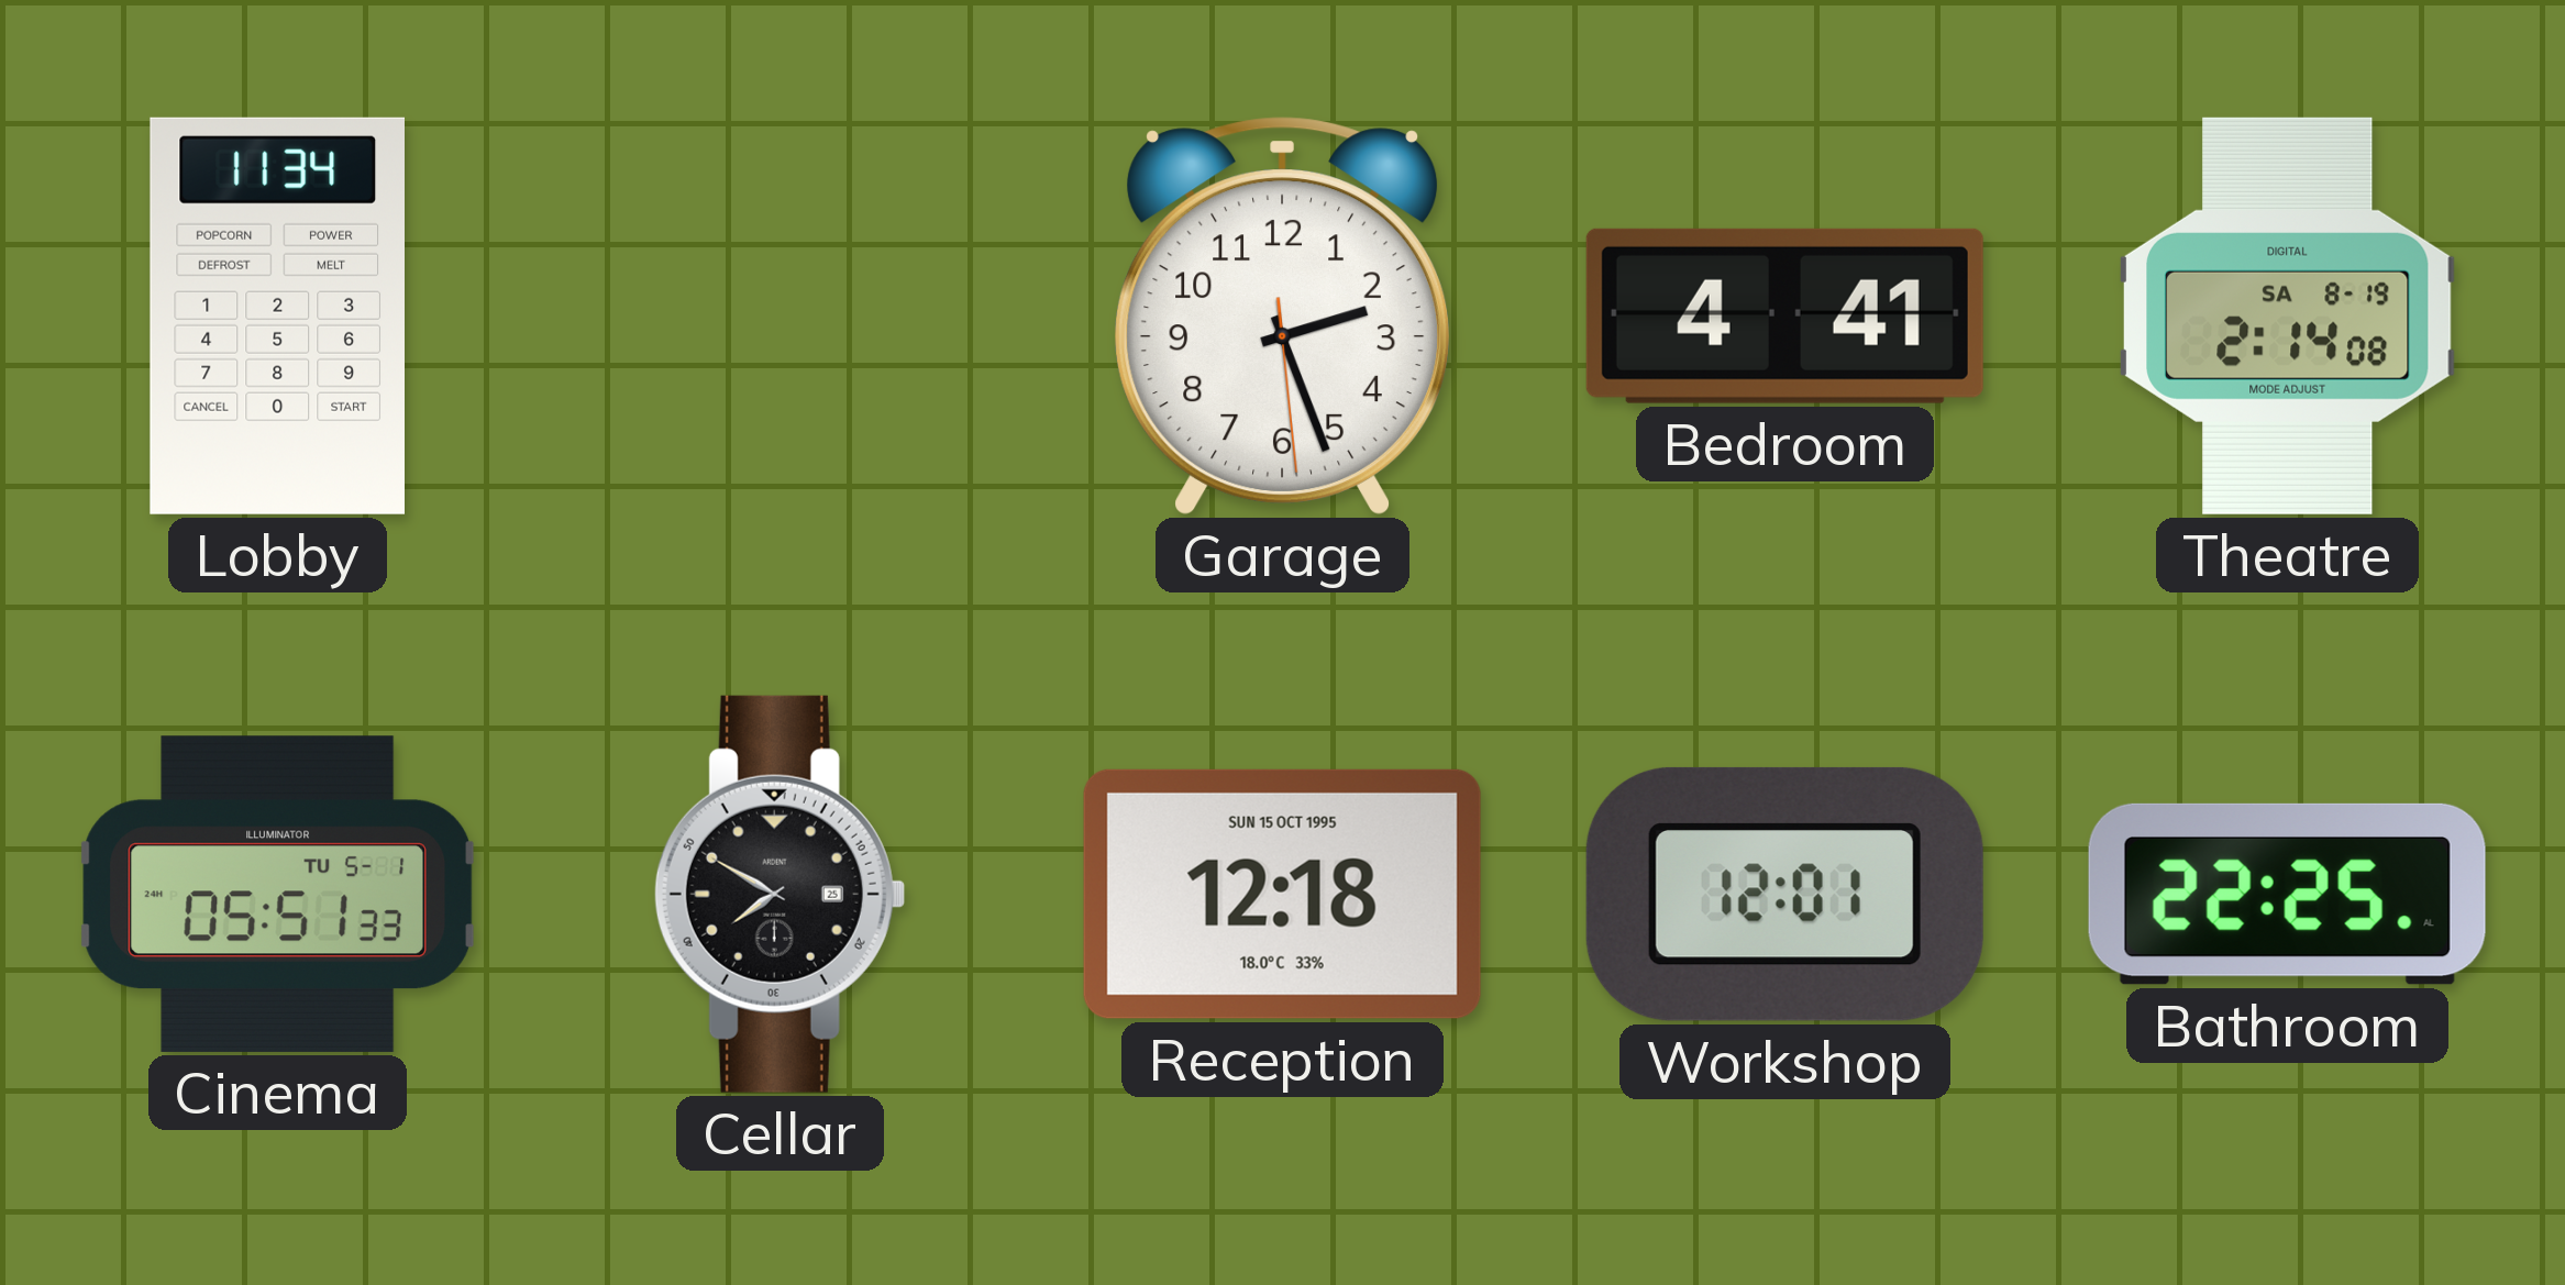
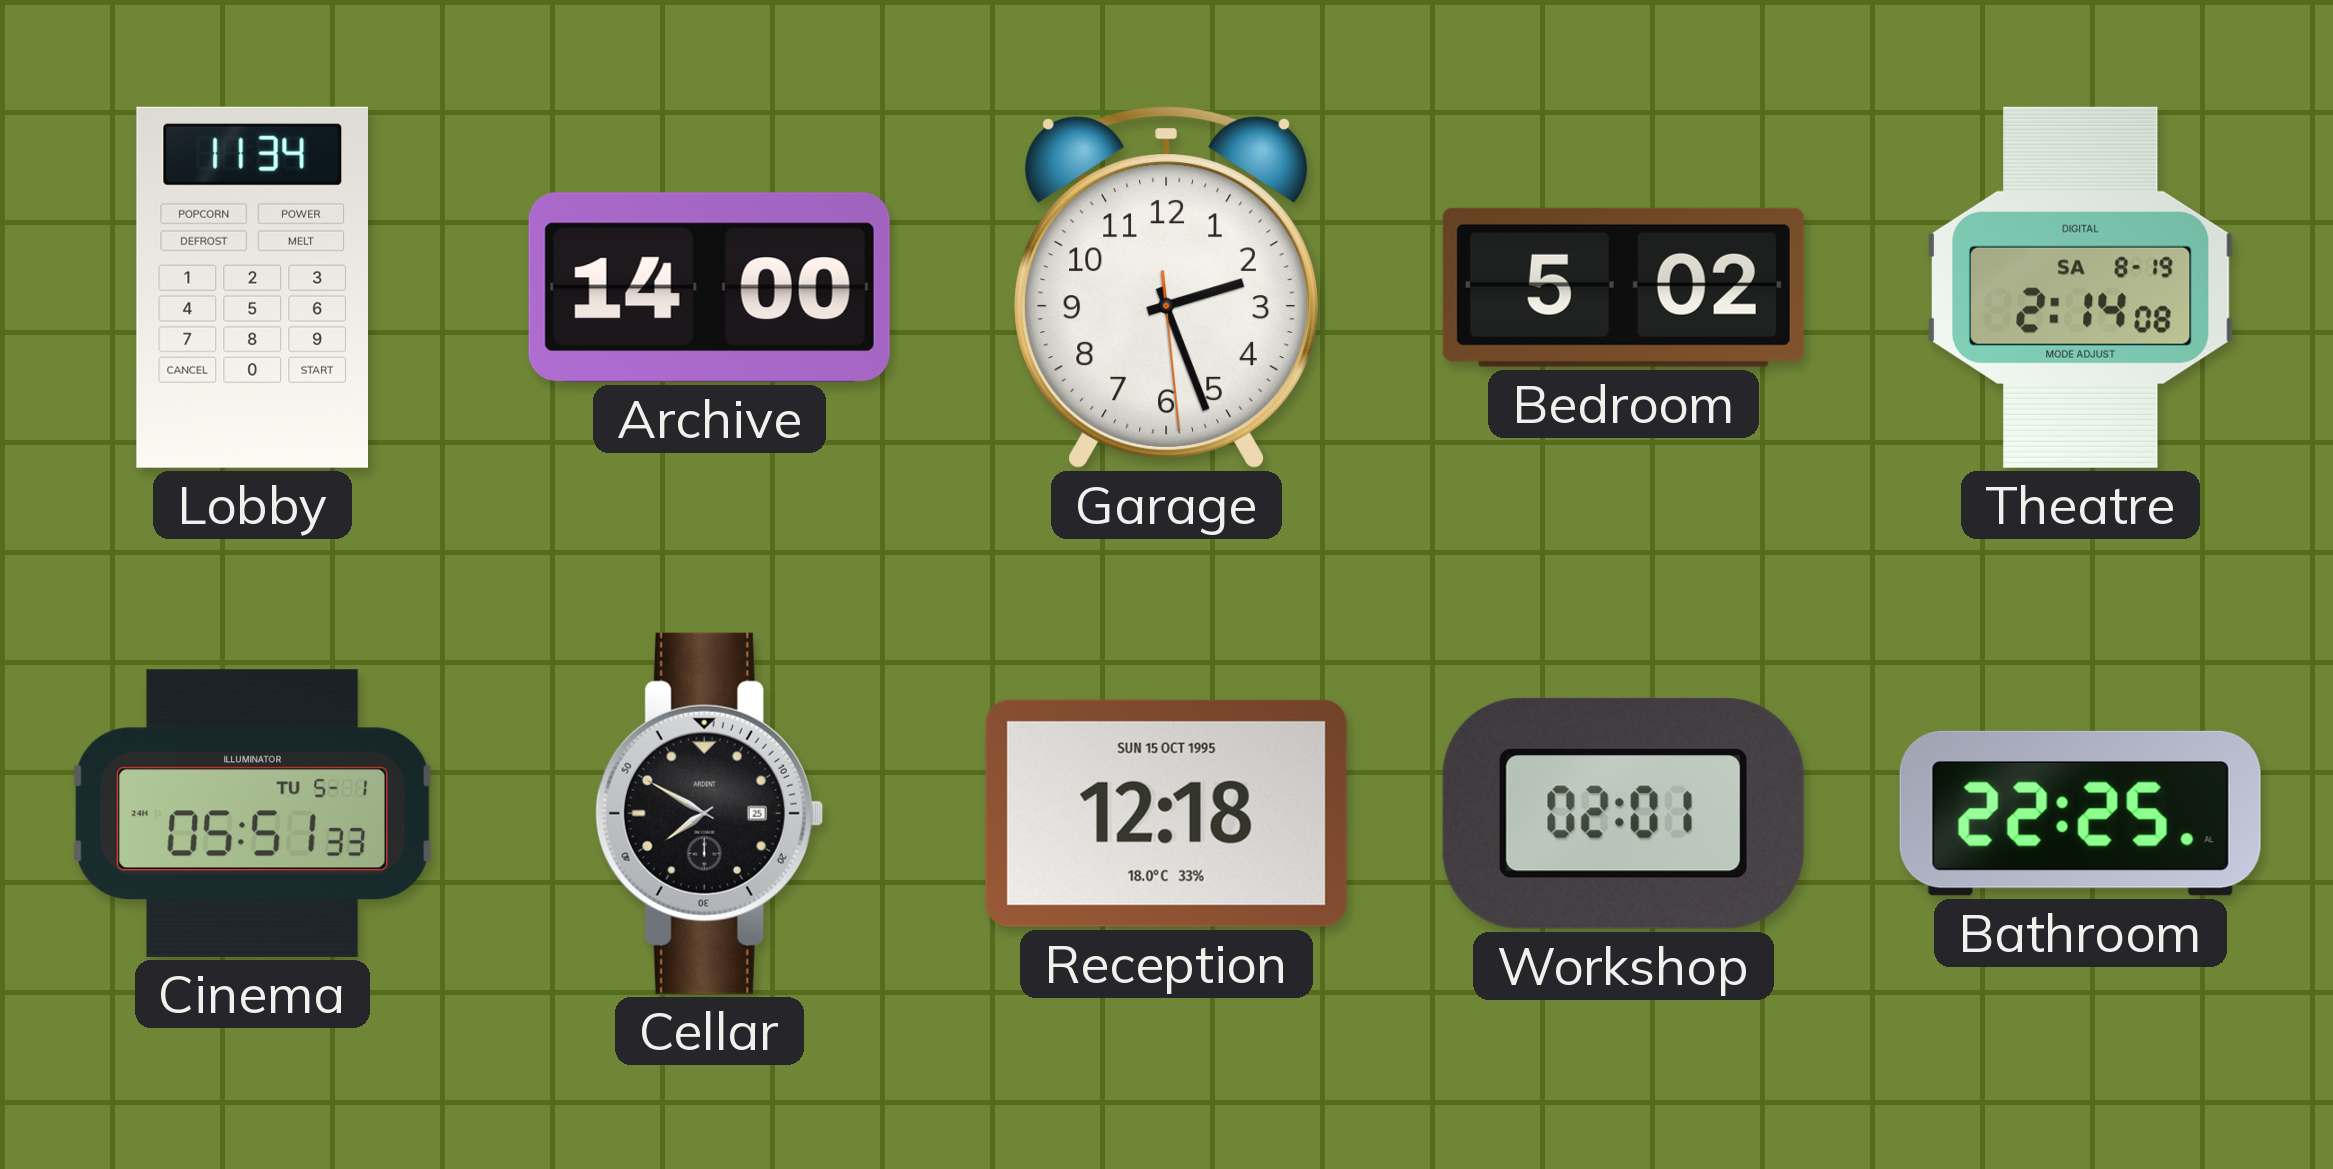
Archive: none -> 14:00
Bedroom: 4:41 -> 5:02
Workshop: 12:01 -> 02:01
